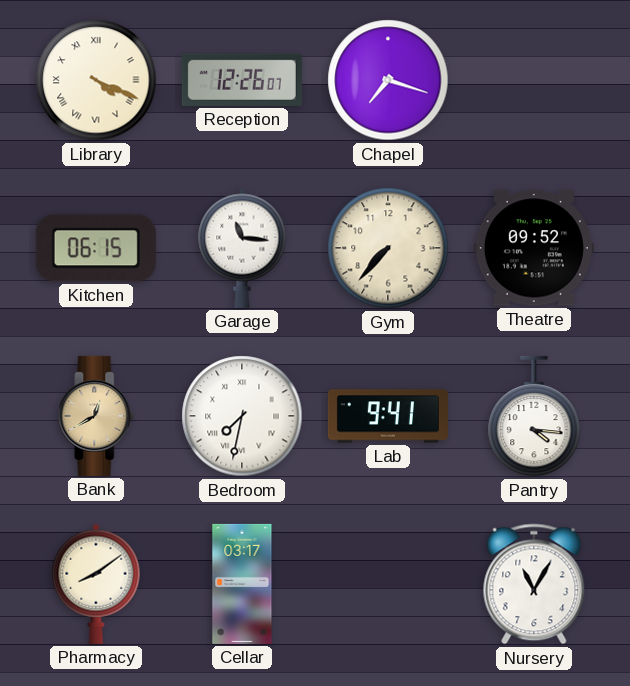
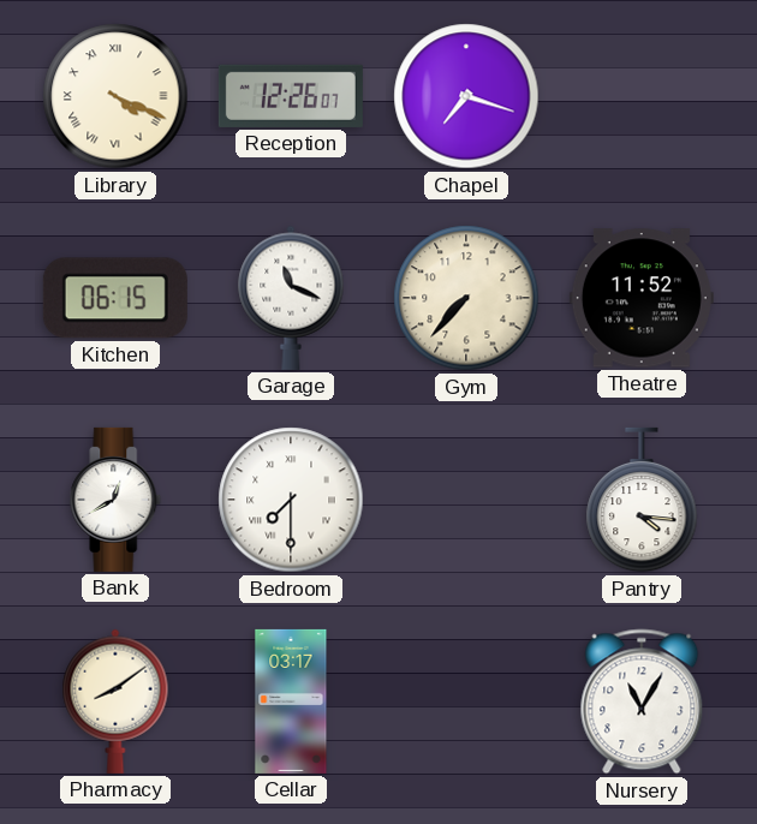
Garage: 11:16 -> 11:19
Theatre: 09:52 -> 11:52
Bank dial: champagne -> white
Bedroom: 7:32 -> 7:30
Lab: 9:41 -> none
